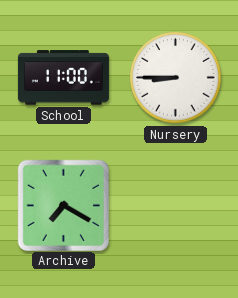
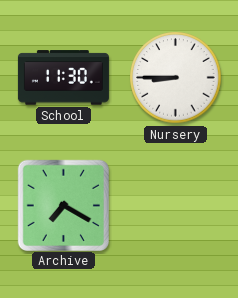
School: 11:00 -> 11:30
